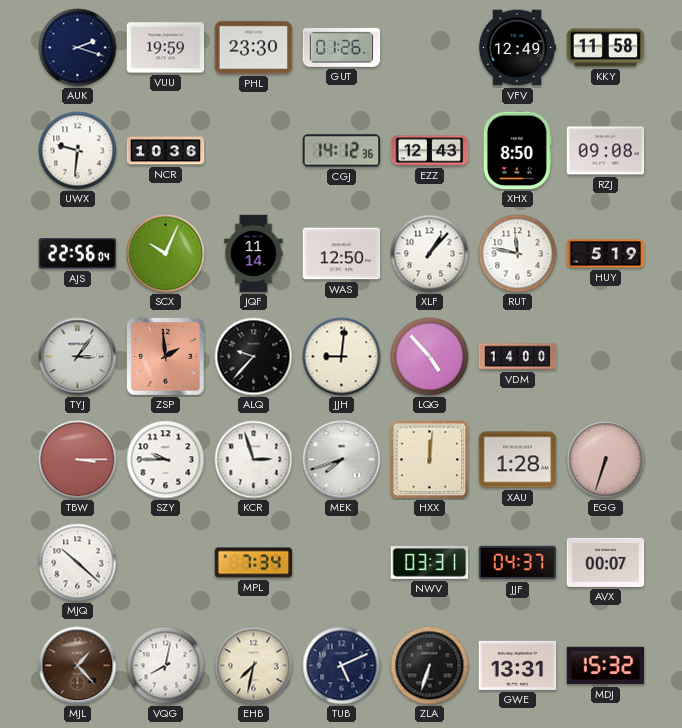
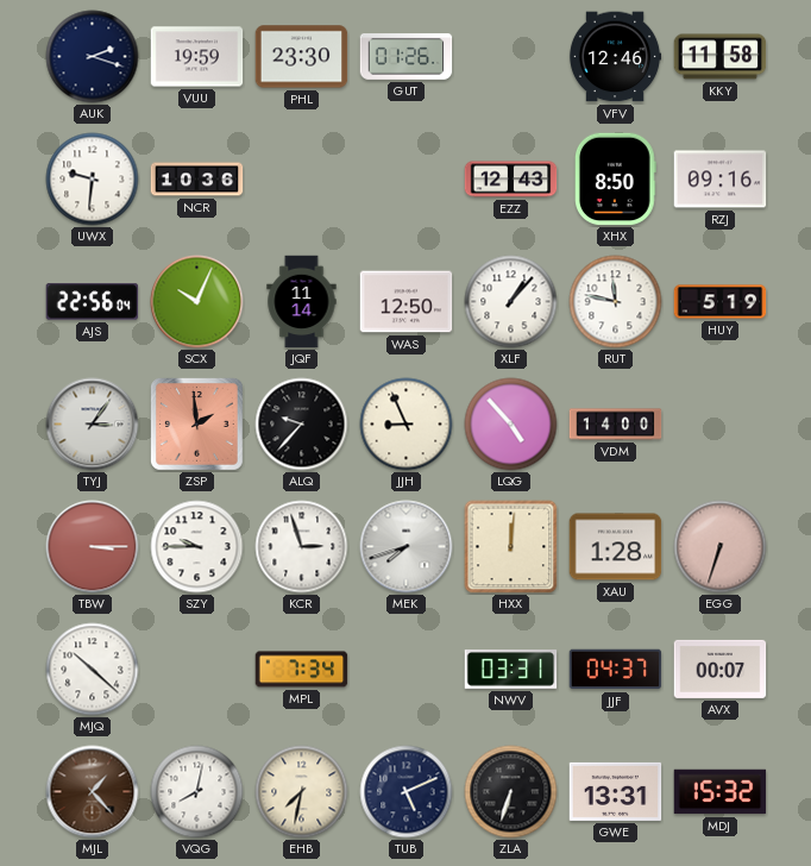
VFV: 12:49 -> 12:46
CGJ: 14:12 -> none
RZJ: 09:08 -> 09:16
JJH: 9:01 -> 8:56
